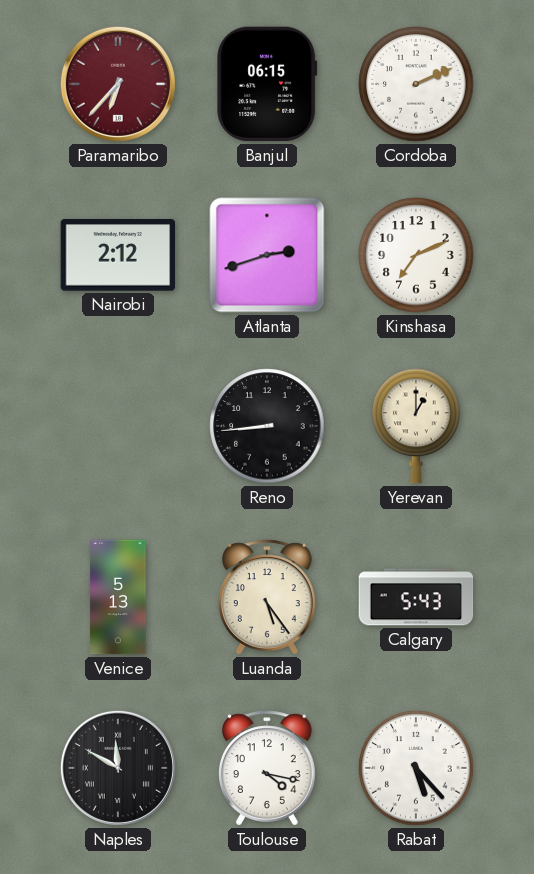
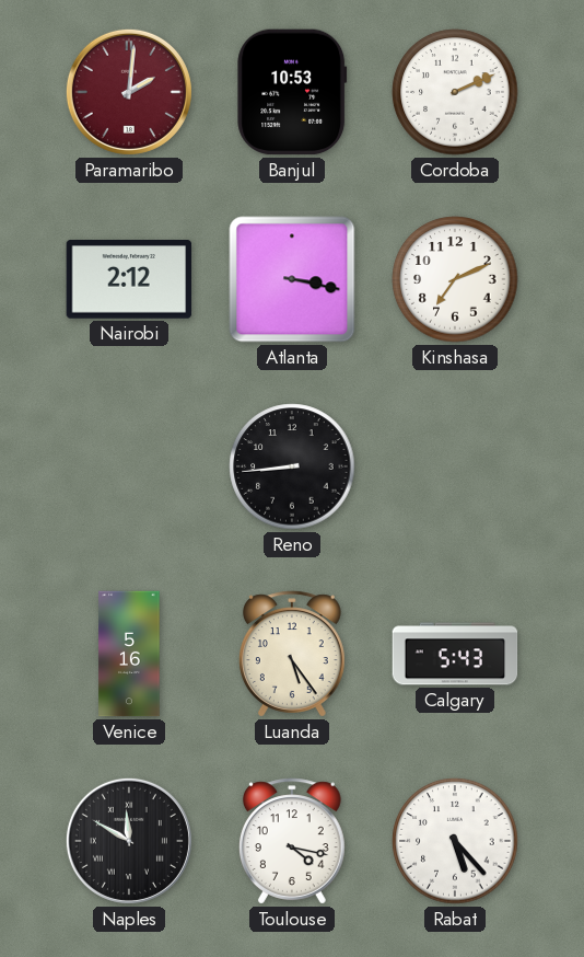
Paramaribo: 6:37 -> 2:01
Banjul: 06:15 -> 10:53
Atlanta: 2:42 -> 3:17
Yerevan: 1:00 -> none
Venice: 5:13 -> 5:16
